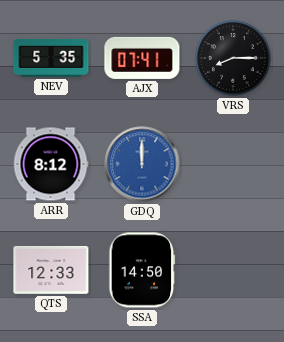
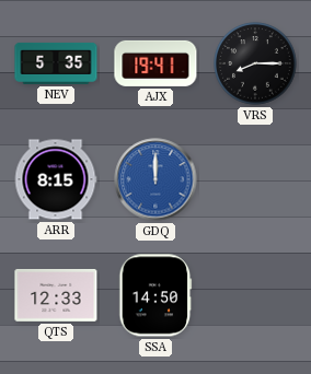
AJX: 07:41 -> 19:41
ARR: 8:12 -> 8:15
